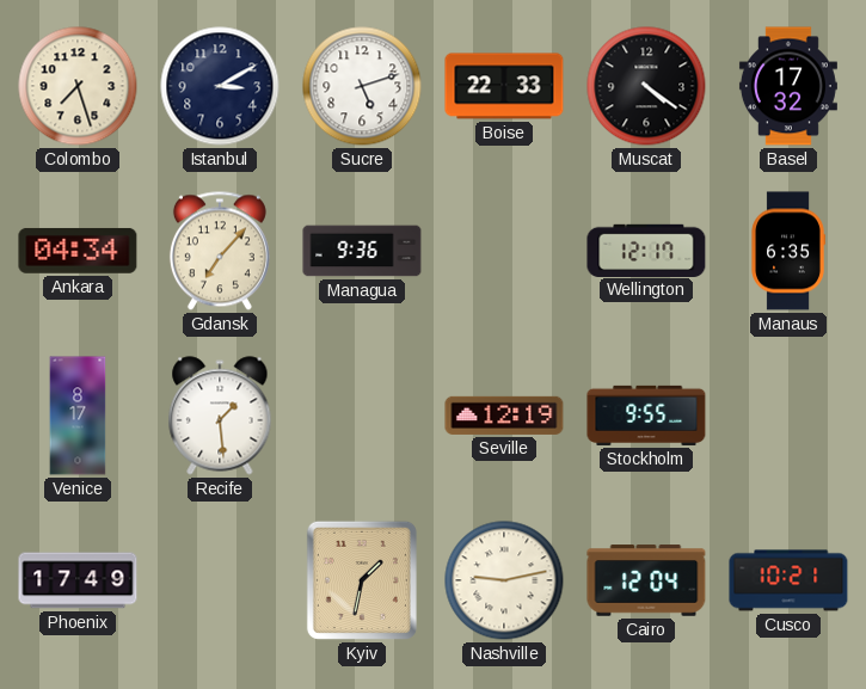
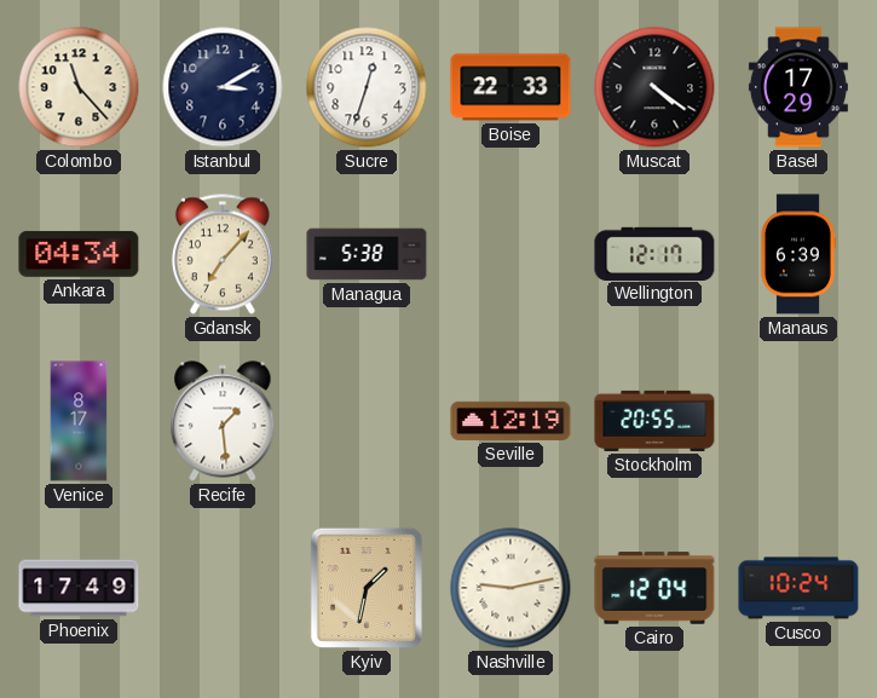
Colombo: 7:27 -> 11:23
Sucre: 5:12 -> 12:33
Basel: 17:32 -> 17:29
Managua: 9:36 -> 5:38
Manaus: 6:35 -> 6:39
Stockholm: 9:55 -> 20:55
Cusco: 10:21 -> 10:24
